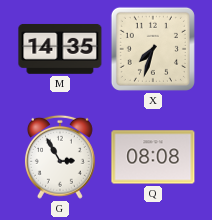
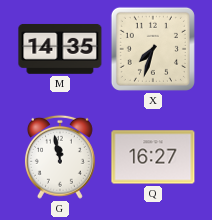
G: 2:55 -> 11:58
Q: 08:08 -> 16:27
